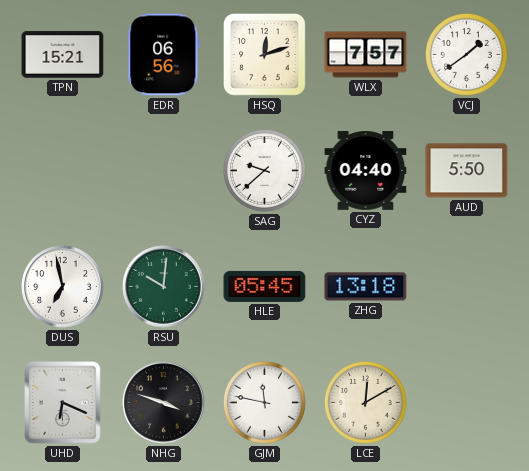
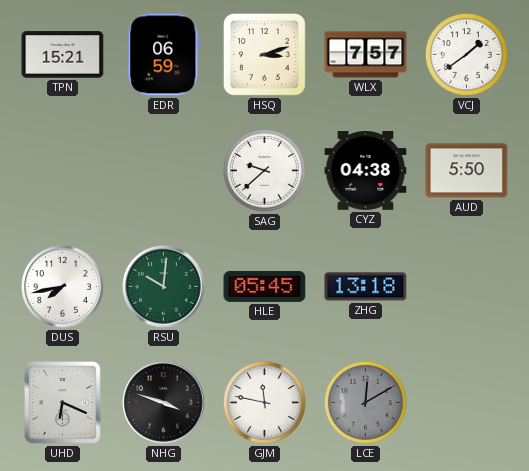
EDR: 06:56 -> 06:59
HSQ: 12:12 -> 3:12
CYZ: 04:40 -> 04:38
DUS: 6:58 -> 7:43
LCE dial: cream -> grey
